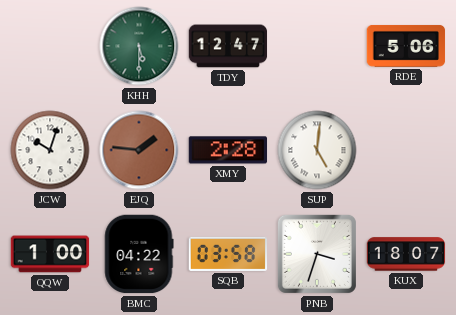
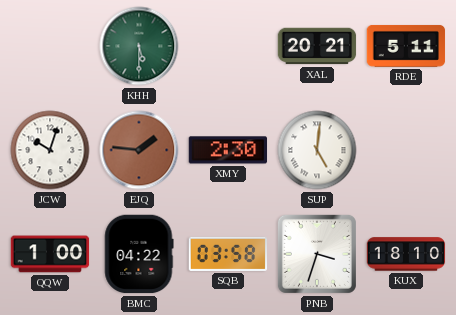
TDY: 12:47 -> none
XAL: none -> 20:21
RDE: 5:06 -> 5:11
XMY: 2:28 -> 2:30
KUX: 18:07 -> 18:10
